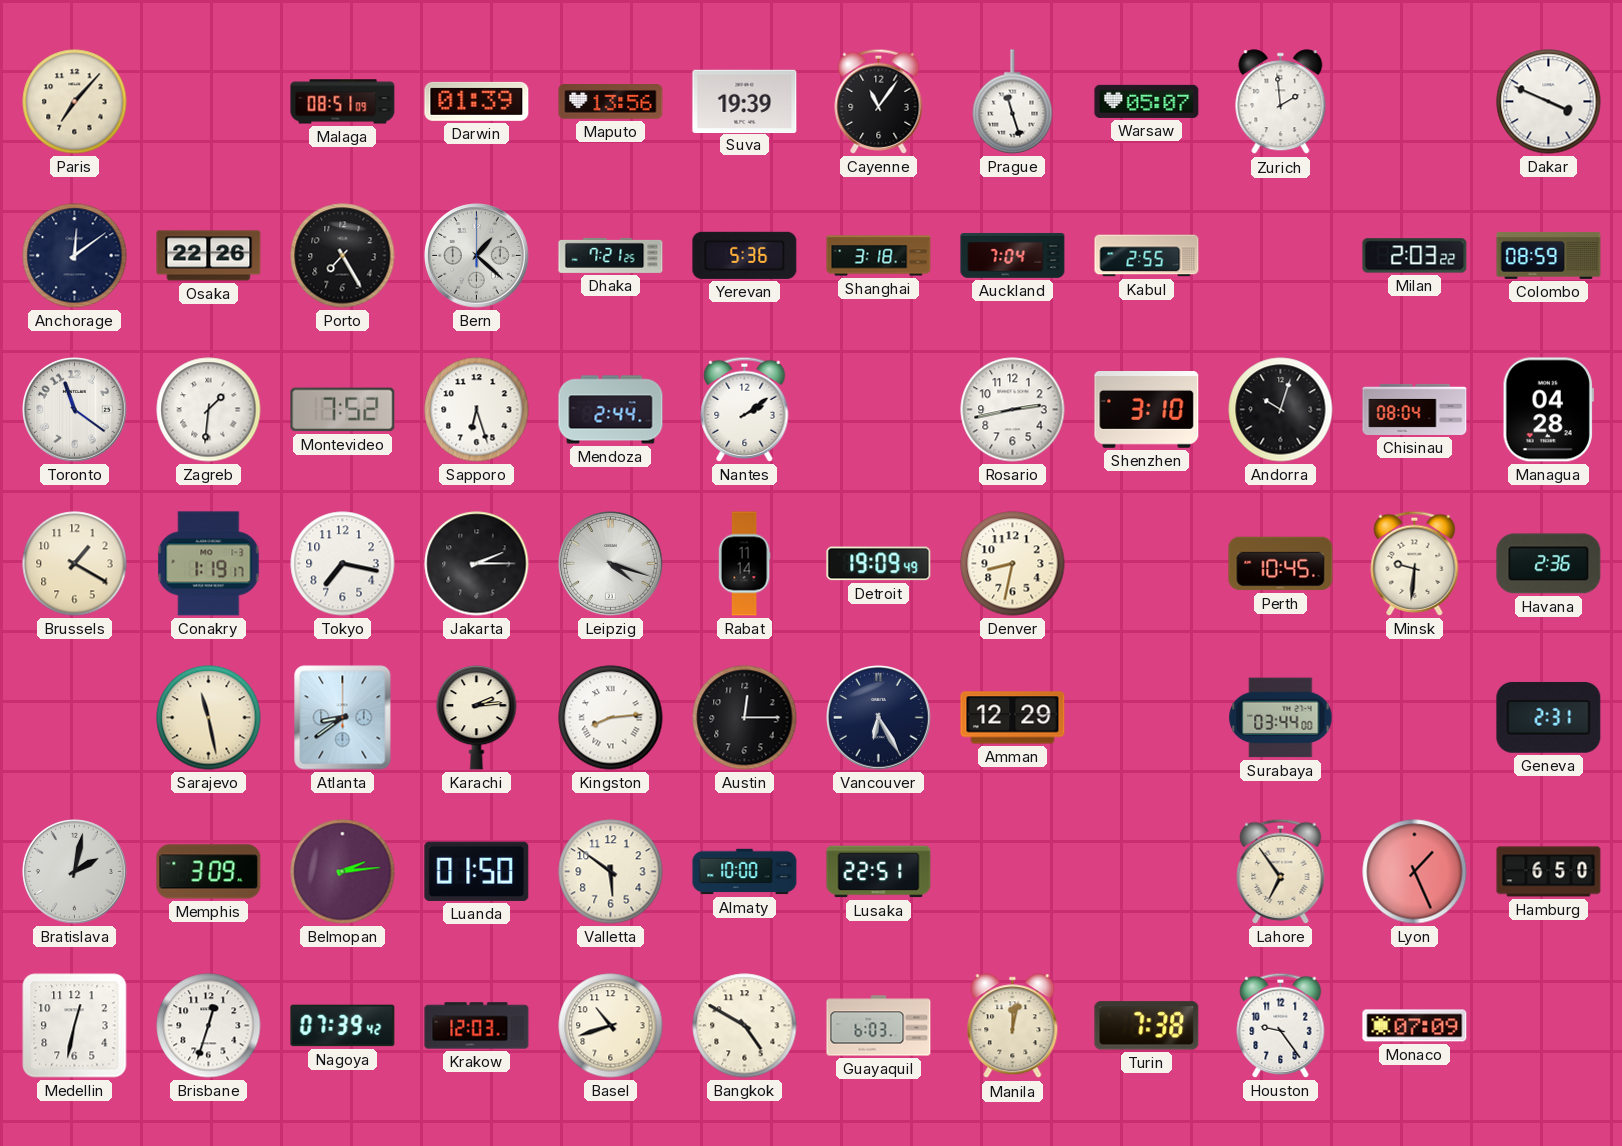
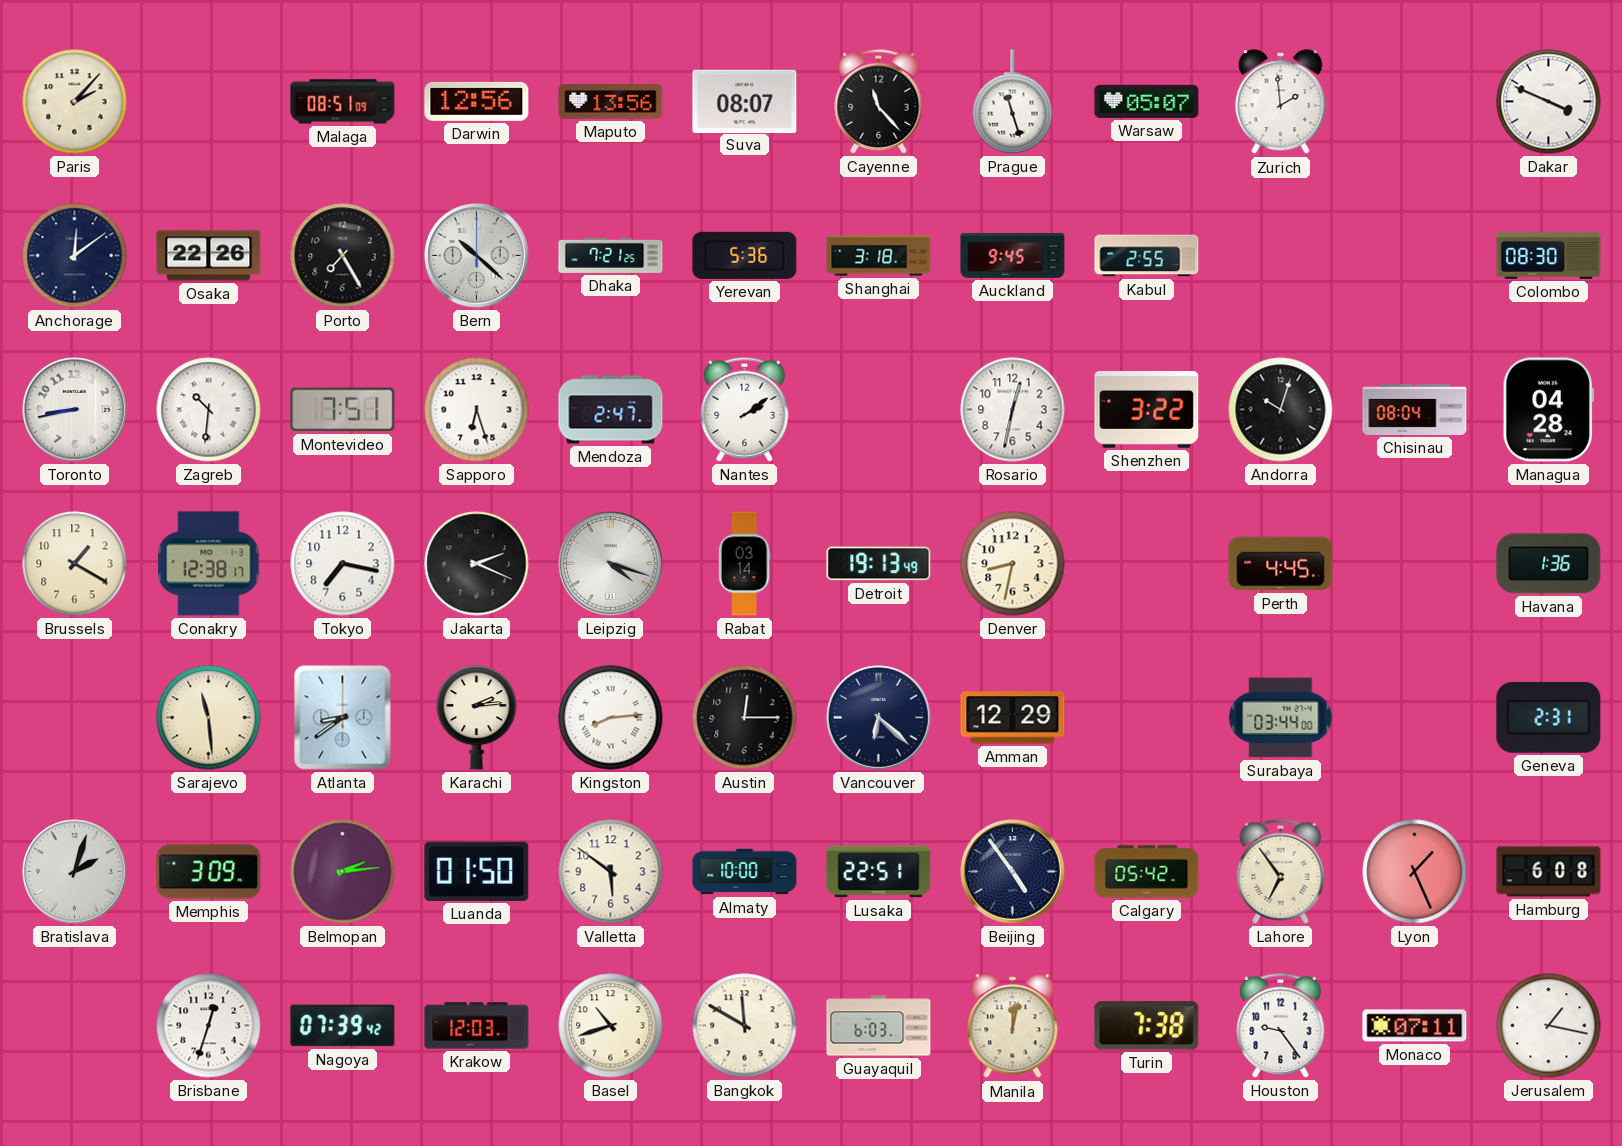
Paris: 7:07 -> 2:07
Darwin: 01:39 -> 12:56
Suva: 19:39 -> 08:07
Cayenne: 11:06 -> 11:23
Bern: 1:22 -> 10:22
Auckland: 7:04 -> 9:45
Milan: 2:03 -> none
Colombo: 08:59 -> 08:30
Toronto: 11:21 -> 8:43
Zagreb: 1:31 -> 10:31
Montevideo: 7:52 -> 7:51
Mendoza: 2:44 -> 2:47
Rosario: 2:43 -> 12:32
Shenzhen: 3:10 -> 3:22
Conakry: 1:19 -> 12:38
Jakarta: 2:15 -> 2:19
Rabat: 11:14 -> 03:14
Detroit: 19:09 -> 19:13
Perth: 10:45 -> 4:45
Minsk: 9:31 -> none
Havana: 2:36 -> 1:36
Sarajevo: 11:28 -> 11:29
Vancouver: 6:25 -> 6:22
Bratislava: 2:02 -> 2:03
Beijing: none -> 4:54
Calgary: none -> 05:42
Hamburg: 6:50 -> 6:08
Medellin: 12:32 -> none
Bangkok: 4:50 -> 11:50
Monaco: 07:09 -> 07:11
Jerusalem: none -> 1:17
